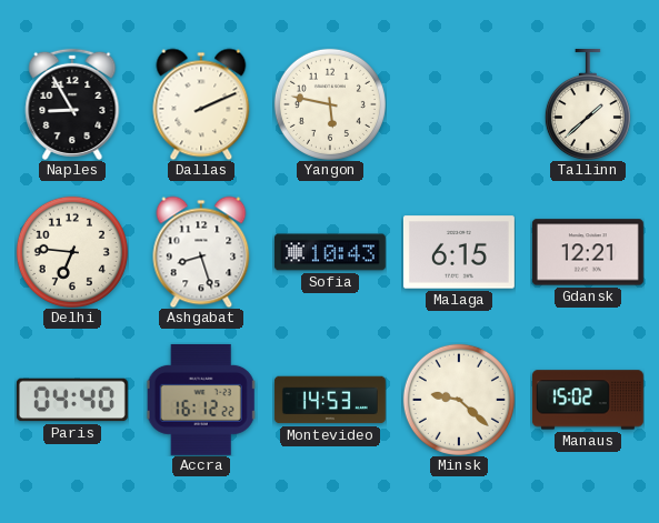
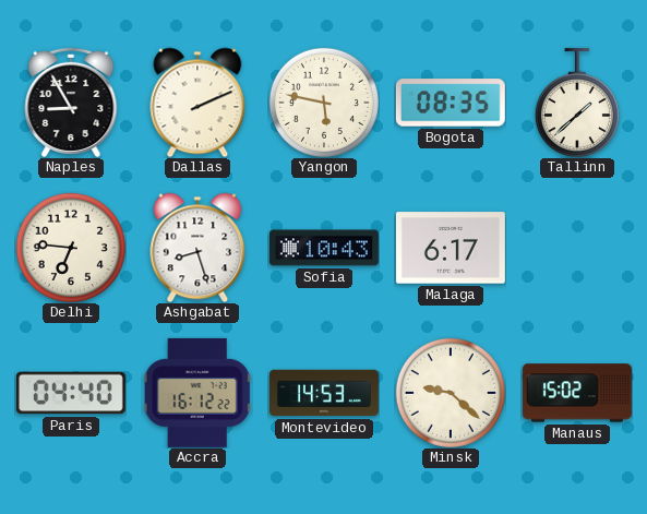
Bogota: none -> 08:35
Malaga: 6:15 -> 6:17
Gdansk: 12:21 -> none
